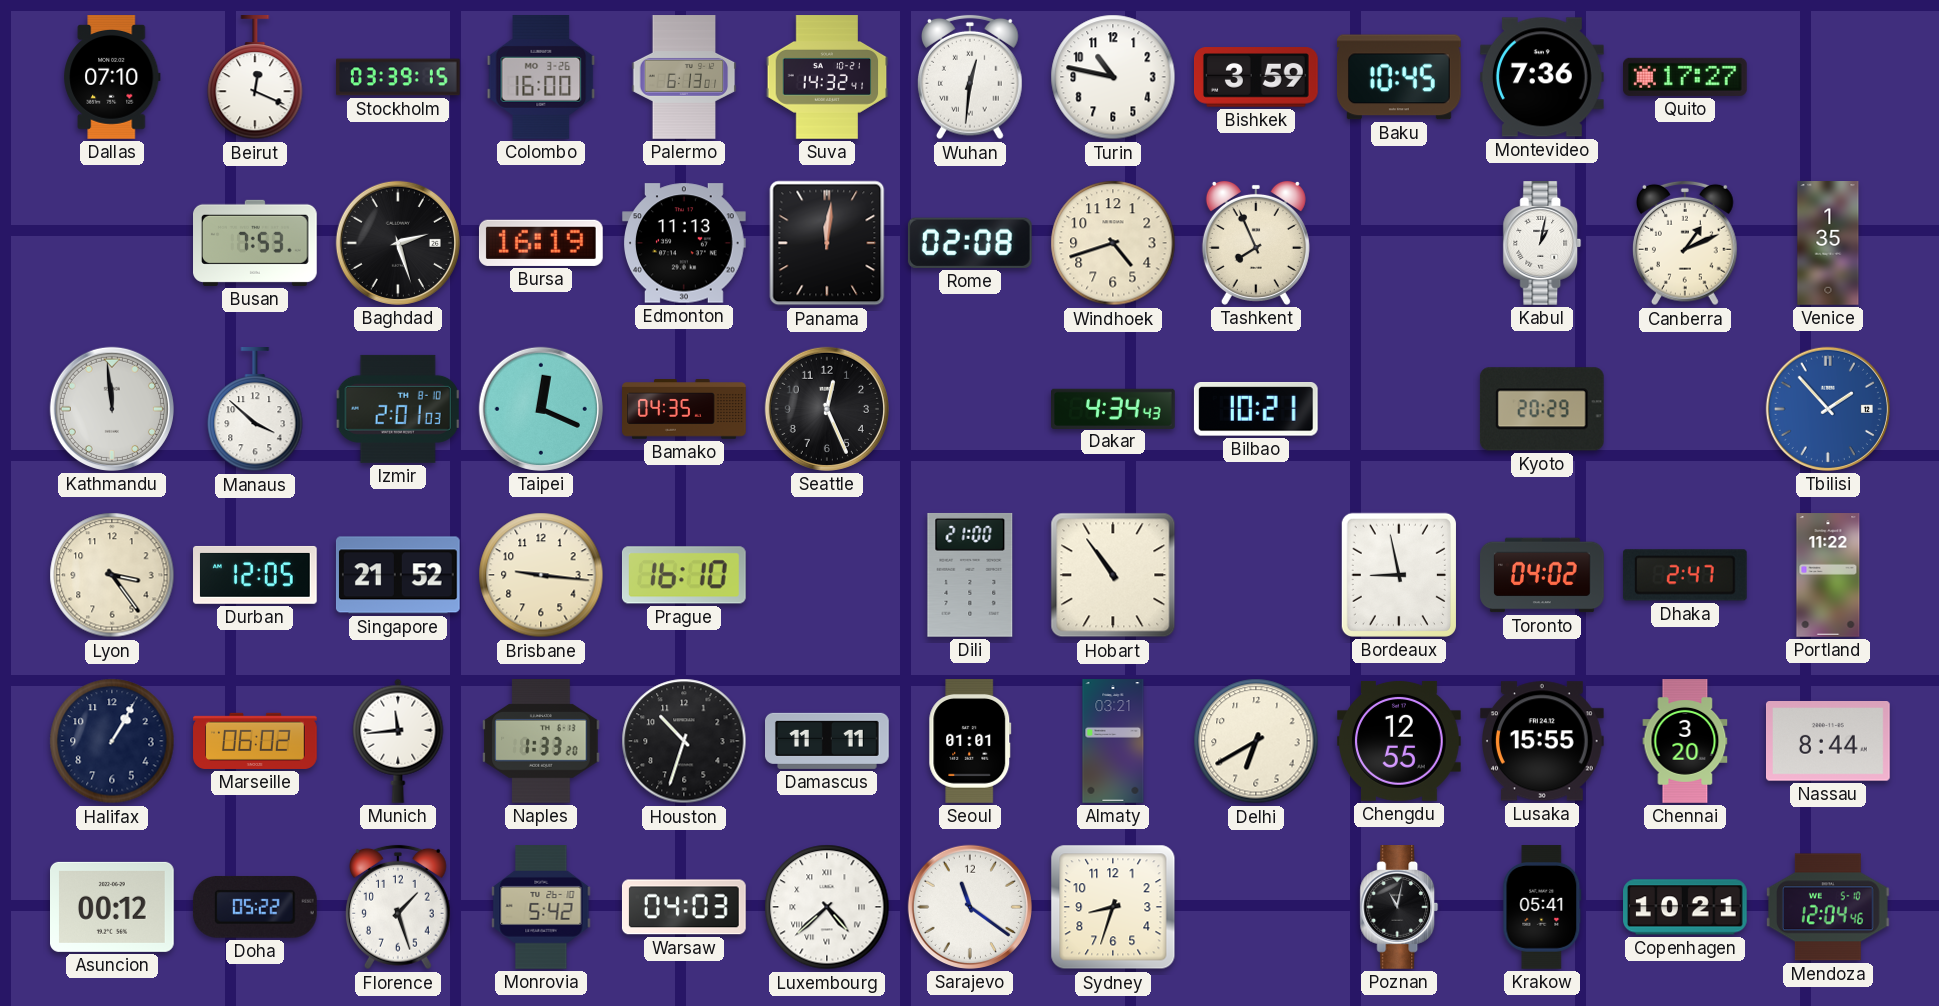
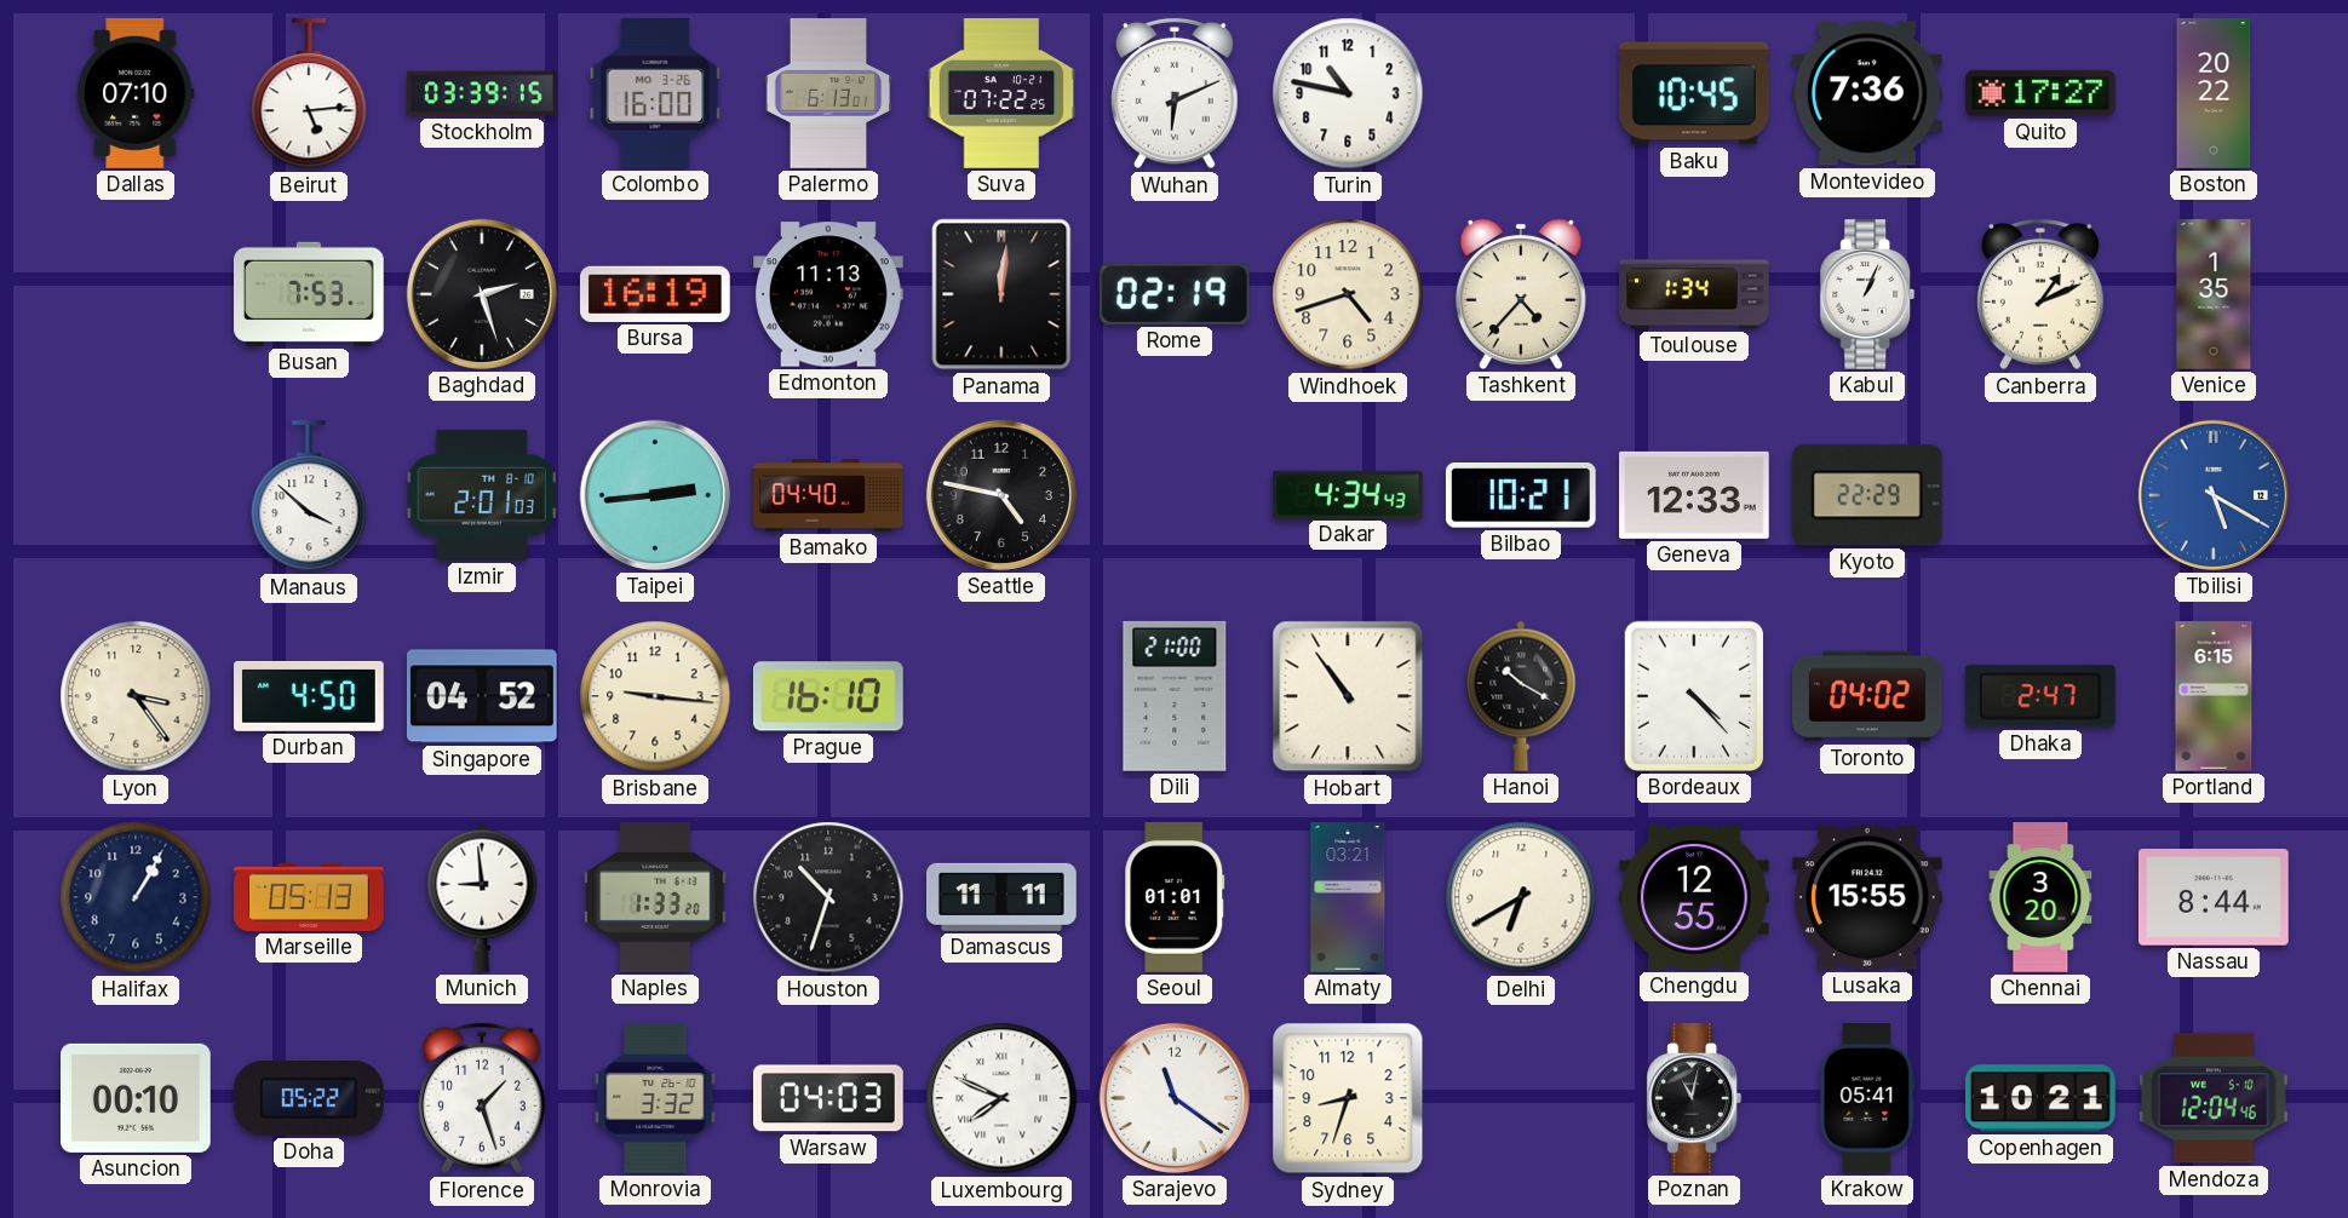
Beirut: 12:19 -> 5:14
Suva: 14:32 -> 07:22
Wuhan: 12:31 -> 6:11
Bishkek: 3:59 -> none
Boston: none -> 20:22
Rome: 02:08 -> 02:19
Tashkent: 7:56 -> 4:37
Toulouse: none -> 1:34
Kabul: 1:02 -> 1:04
Kathmandu: 11:59 -> none
Taipei: 12:19 -> 2:44
Bamako: 04:35 -> 04:40
Seattle: 12:26 -> 4:47
Geneva: none -> 12:33
Kyoto: 20:29 -> 22:29
Tbilisi: 1:53 -> 5:20
Durban: 12:05 -> 4:50
Singapore: 21:52 -> 04:52
Hanoi: none -> 10:20
Bordeaux: 8:58 -> 4:23
Portland: 11:22 -> 6:15
Marseille: 06:02 -> 05:13
Munich: 11:44 -> 8:59
Asuncion: 00:12 -> 00:10
Monrovia: 5:42 -> 3:32
Luxembourg: 4:38 -> 7:49
